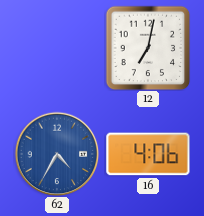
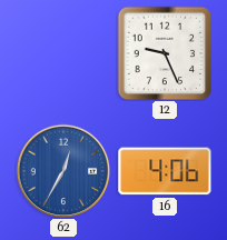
12: 7:02 -> 9:26
62: 4:35 -> 12:35
